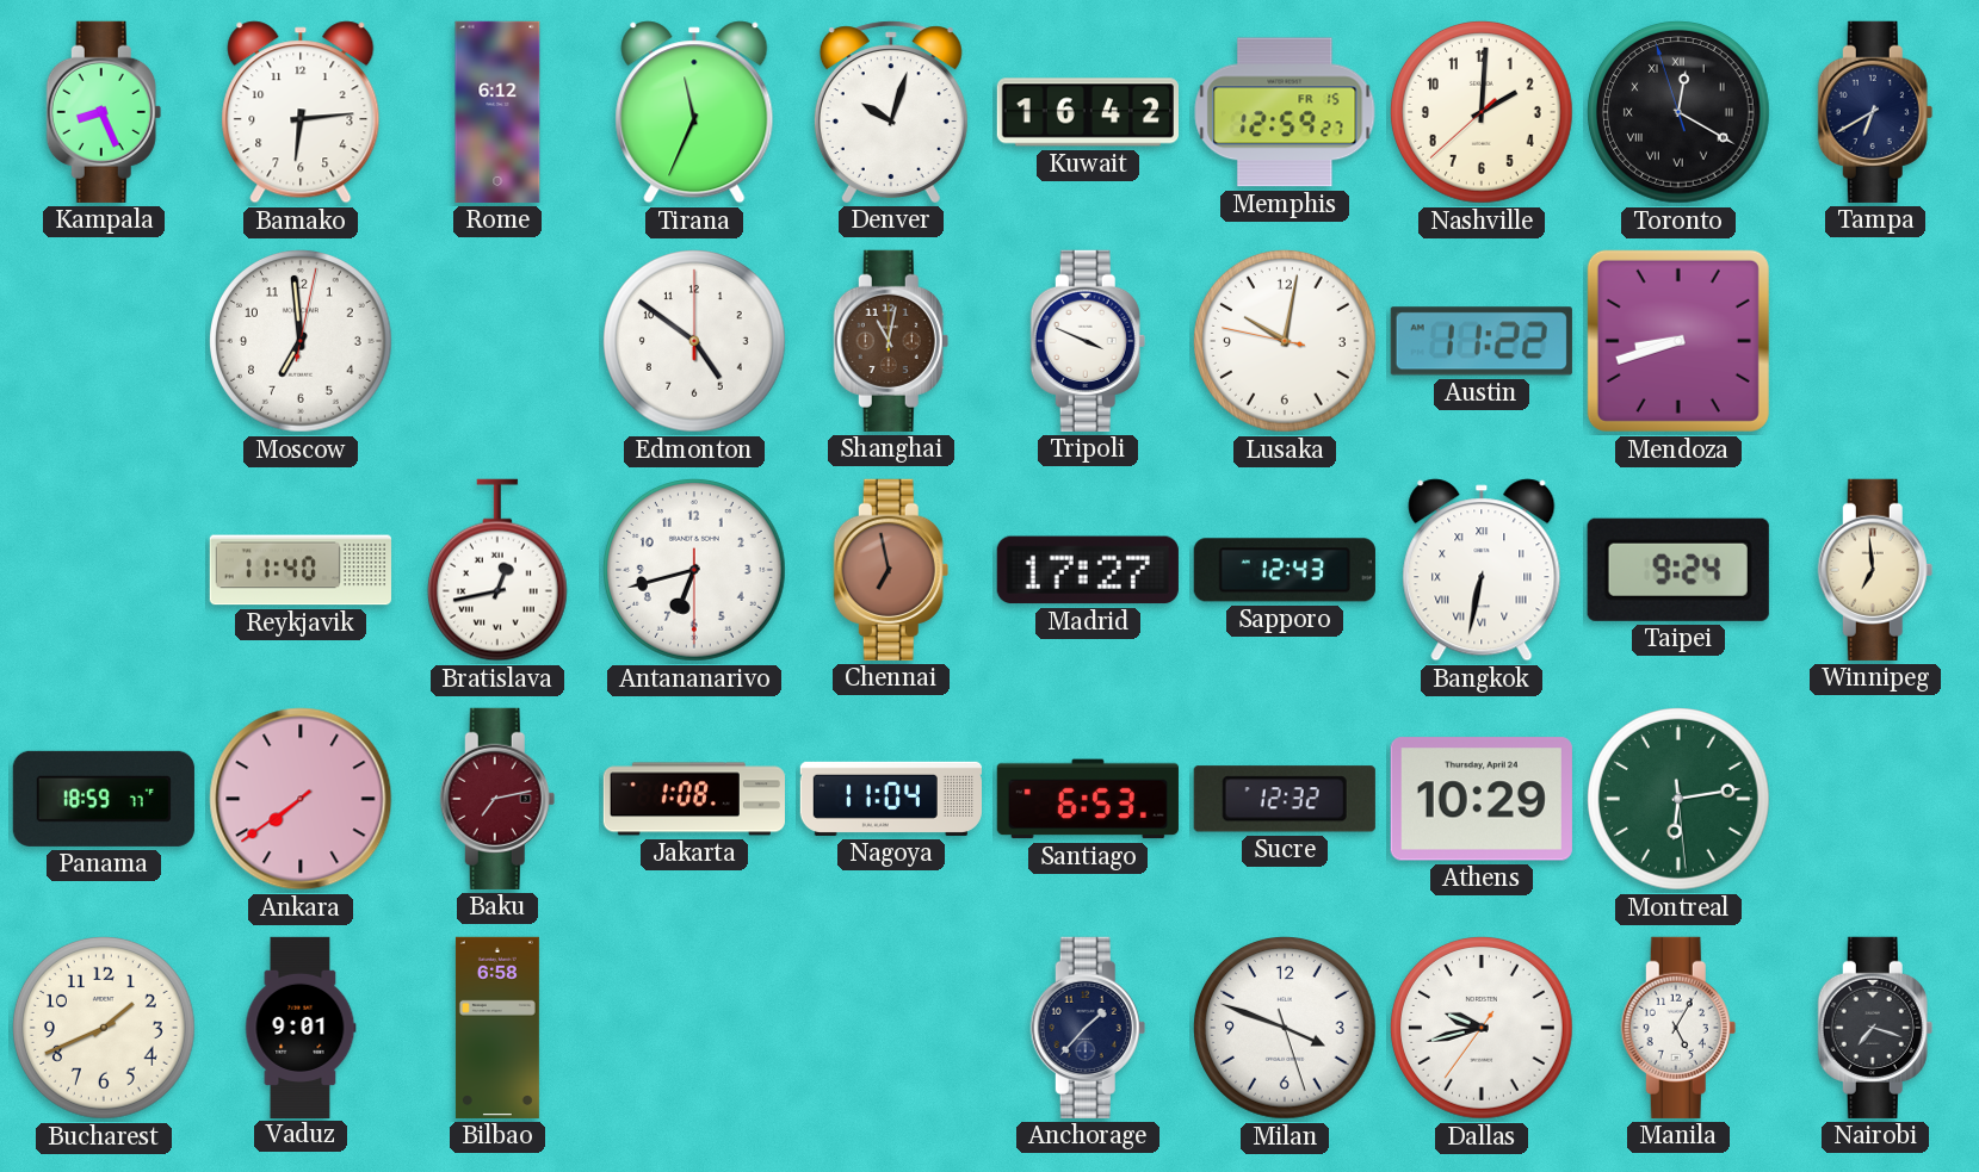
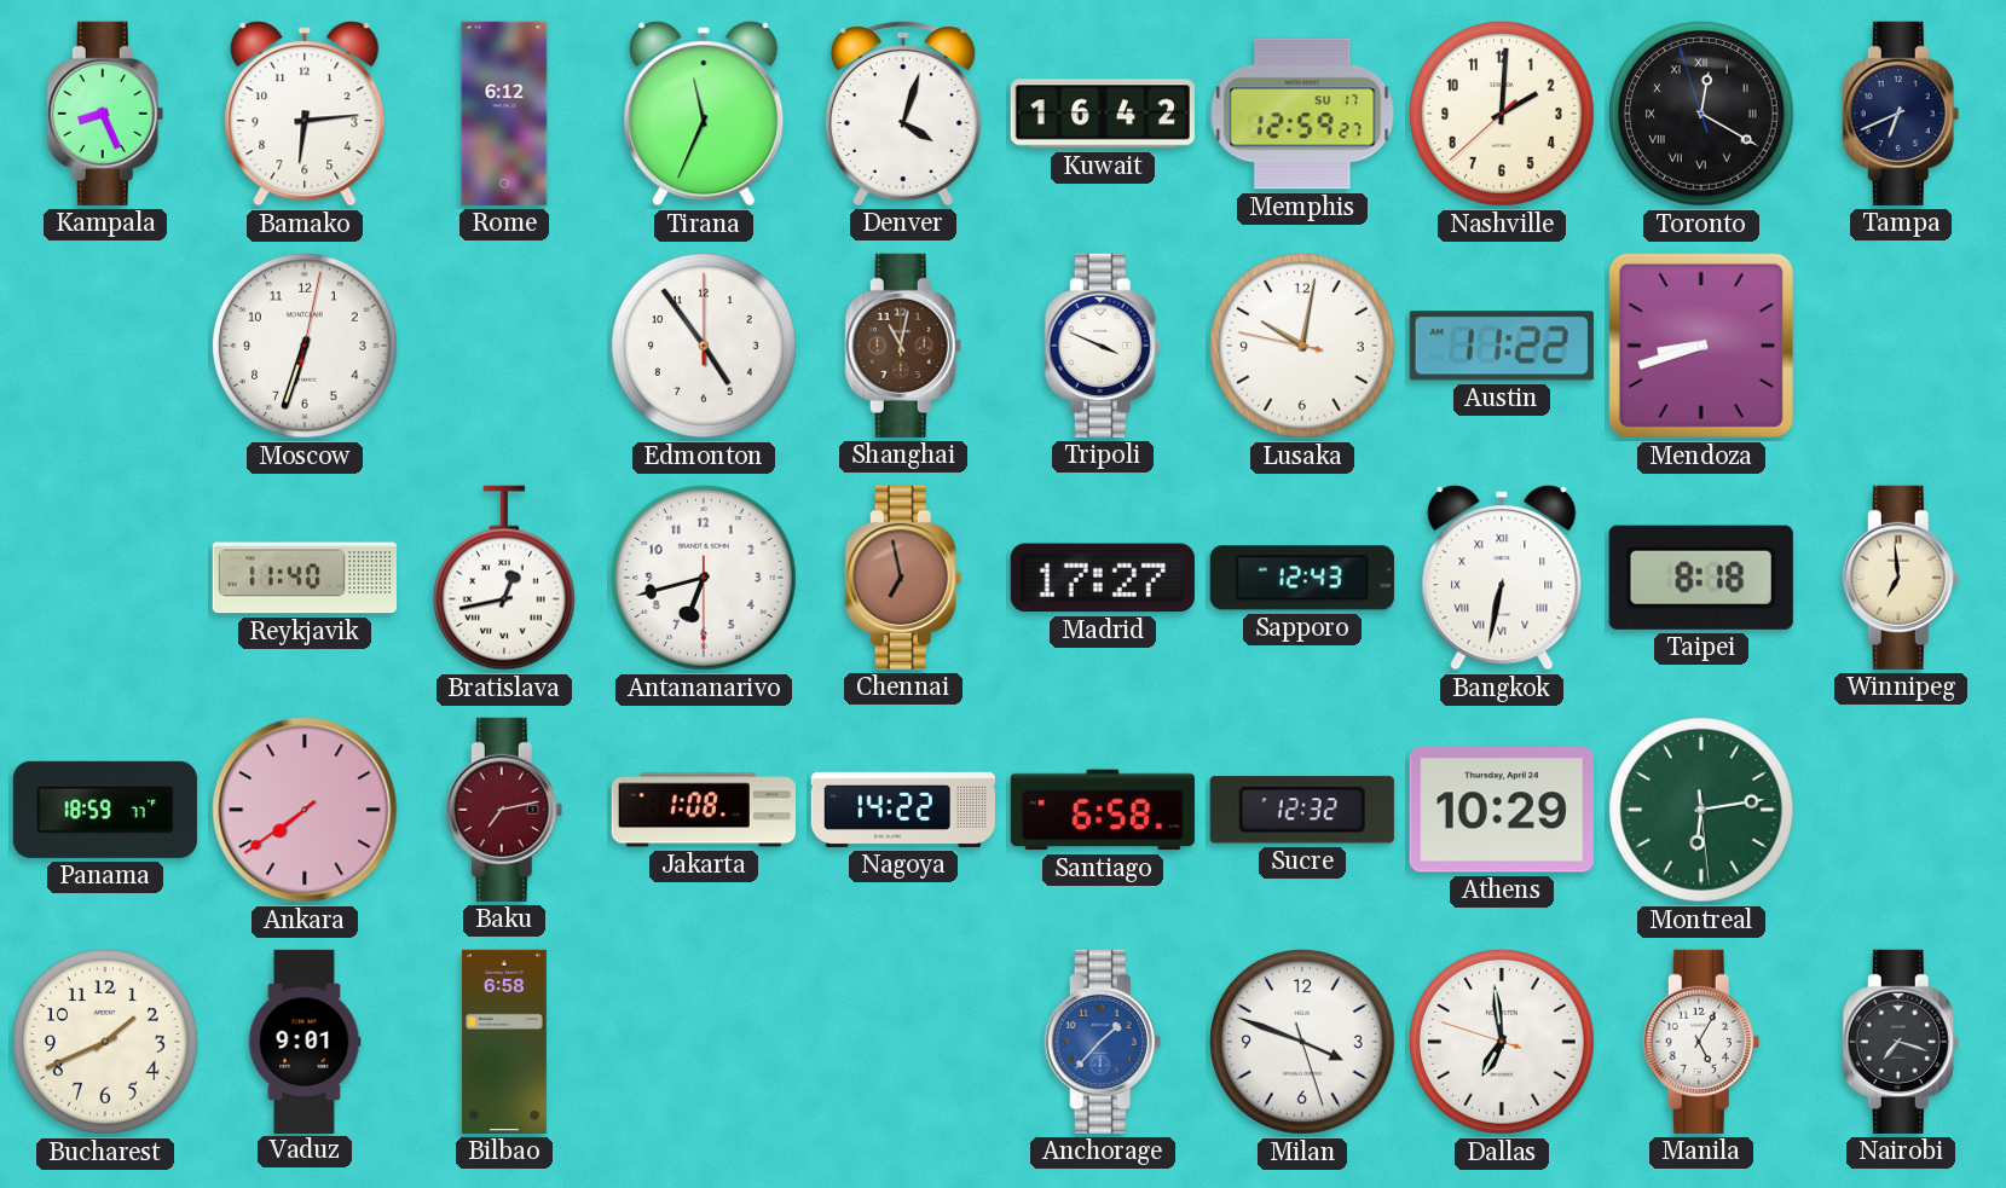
Denver: 10:03 -> 4:03
Memphis date: FR 15 -> SU 17
Tampa: 6:40 -> 6:41
Moscow: 6:59 -> 6:33
Edmonton: 4:51 -> 4:54
Taipei: 9:24 -> 8:18
Nagoya: 11:04 -> 14:22
Santiago: 6:53 -> 6:58
Anchorage dial: navy -> blue
Dallas: 9:42 -> 6:58
